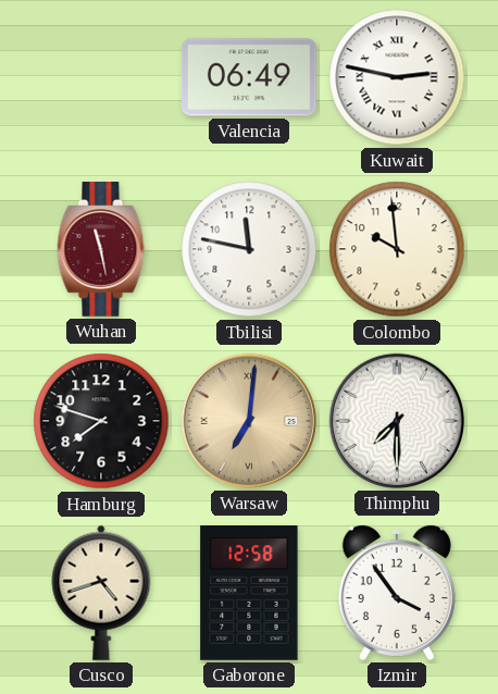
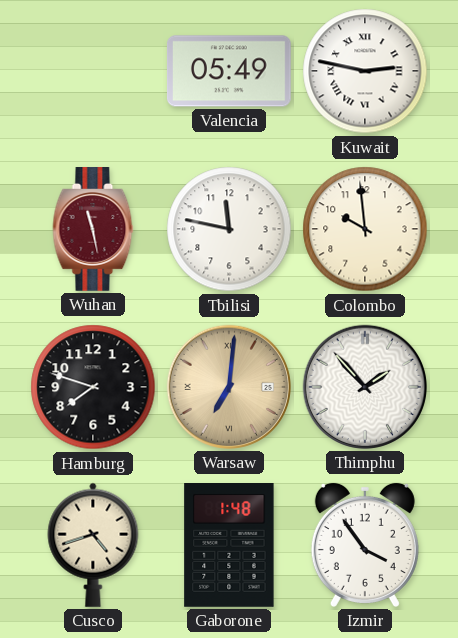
Valencia: 06:49 -> 05:49
Thimphu: 7:30 -> 1:53
Gaborone: 12:58 -> 1:48
